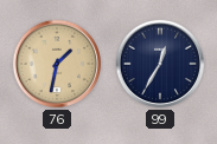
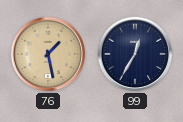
76: 1:32 -> 1:28
